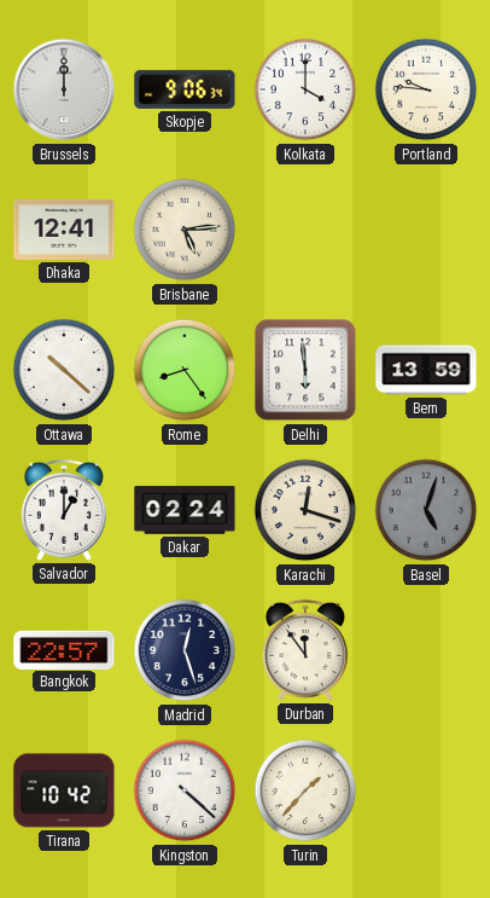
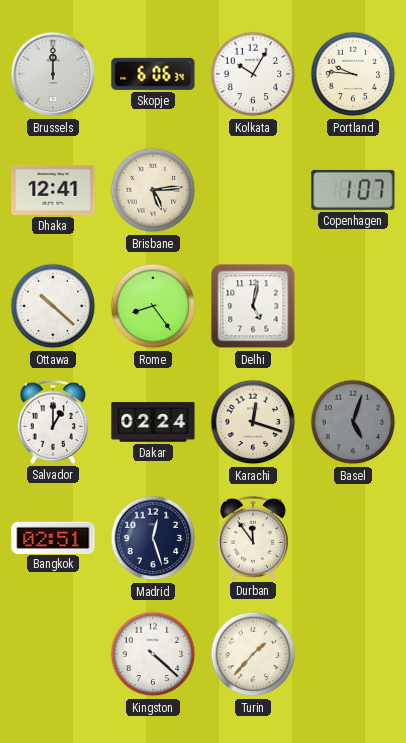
Skopje: 9:06 -> 6:06
Kolkata: 4:00 -> 10:05
Copenhagen: none -> 1:07
Delhi: 5:59 -> 5:02
Bern: 13:59 -> none
Bangkok: 22:57 -> 02:51
Tirana: 10:42 -> none
